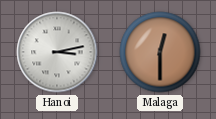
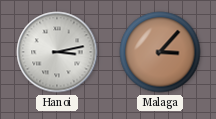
Malaga: 12:30 -> 3:07
